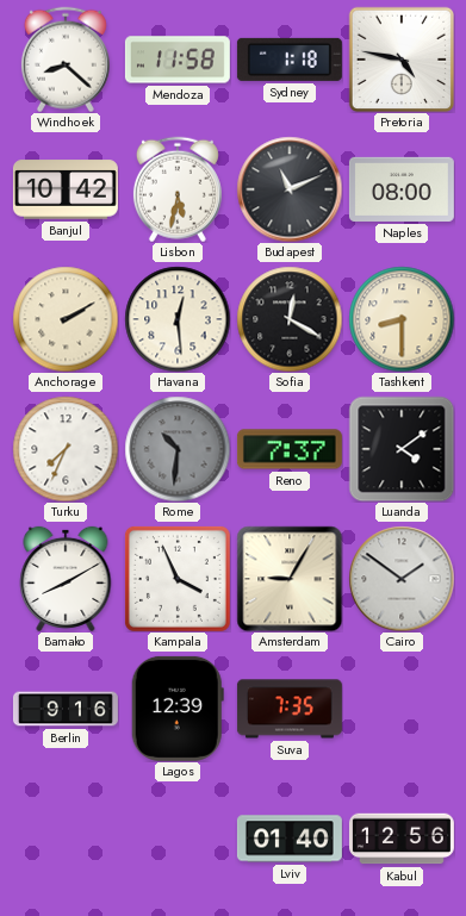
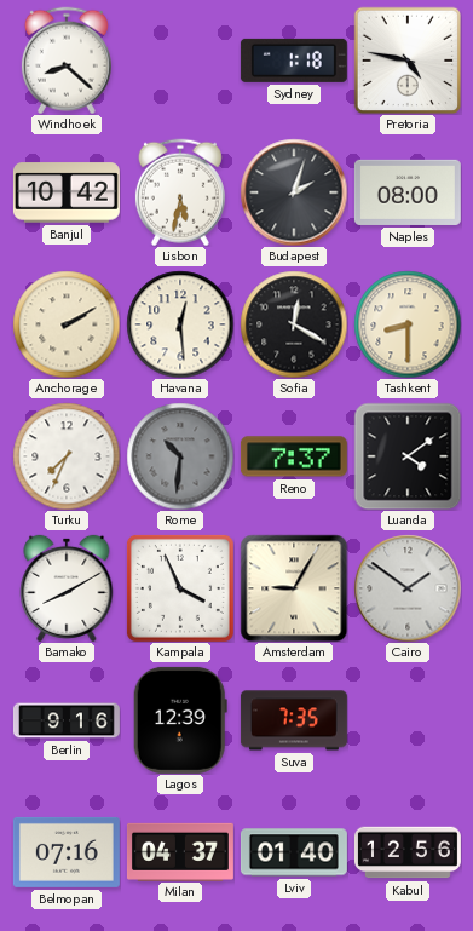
Mendoza: 11:58 -> none
Budapest: 11:11 -> 2:03
Belmopan: none -> 07:16
Milan: none -> 04:37
